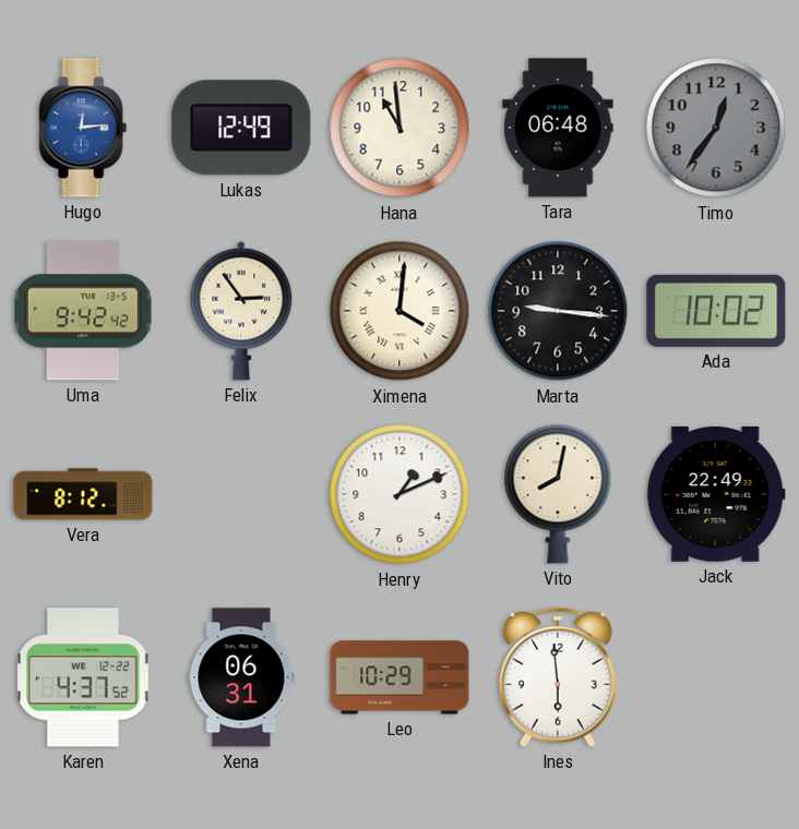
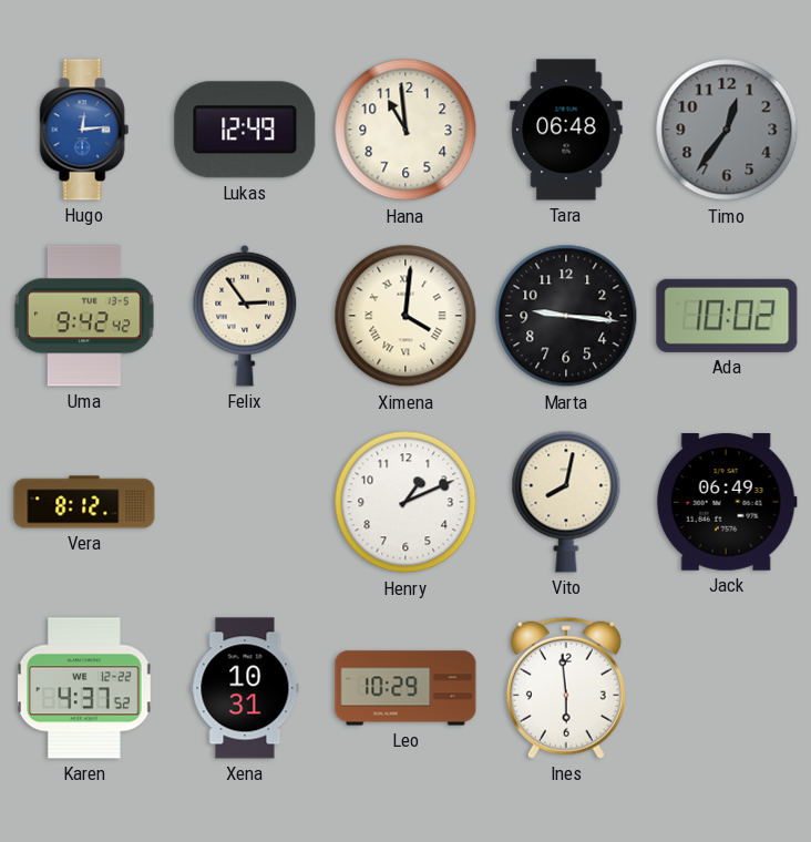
Jack: 22:49 -> 06:49
Xena: 06:31 -> 10:31
